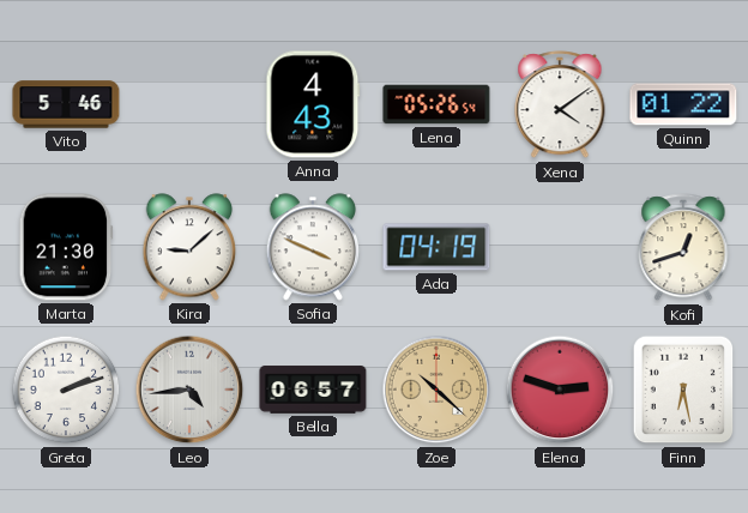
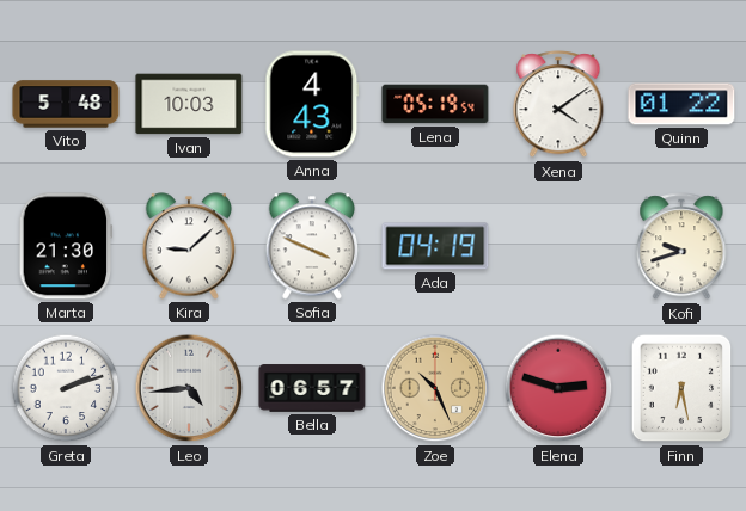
Vito: 5:46 -> 5:48
Ivan: none -> 10:03
Lena: 05:26 -> 05:19
Kofi: 12:42 -> 9:42
Zoe: 10:22 -> 10:26
